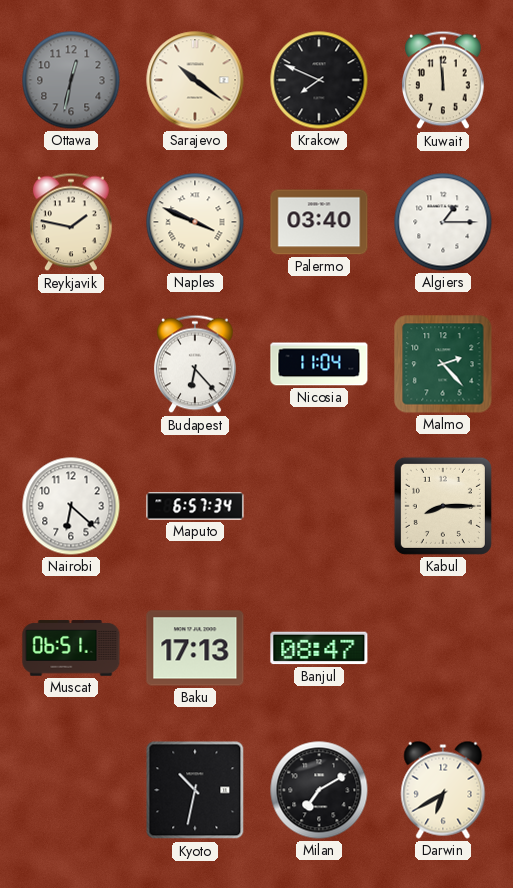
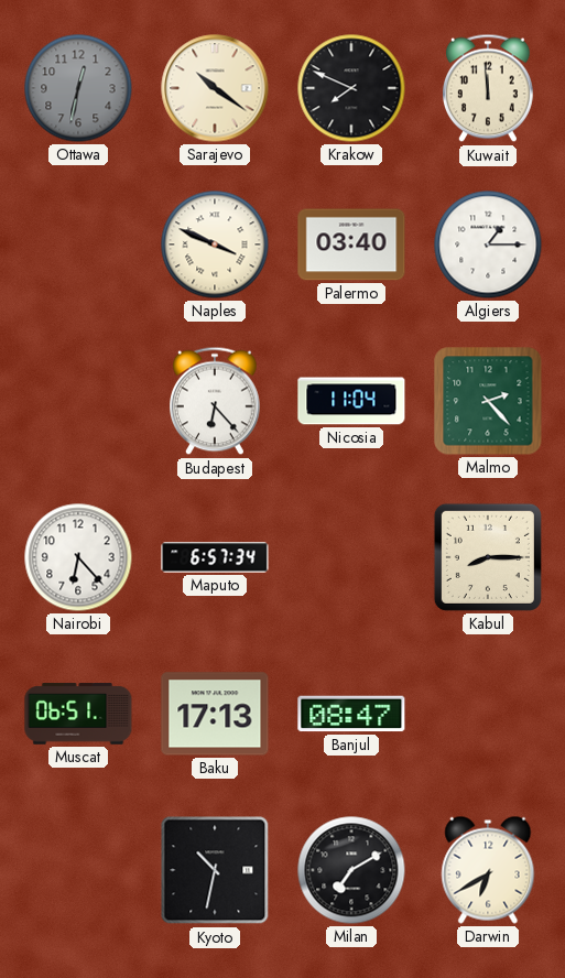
Reykjavik: 1:47 -> none
Nairobi: 6:22 -> 6:23
